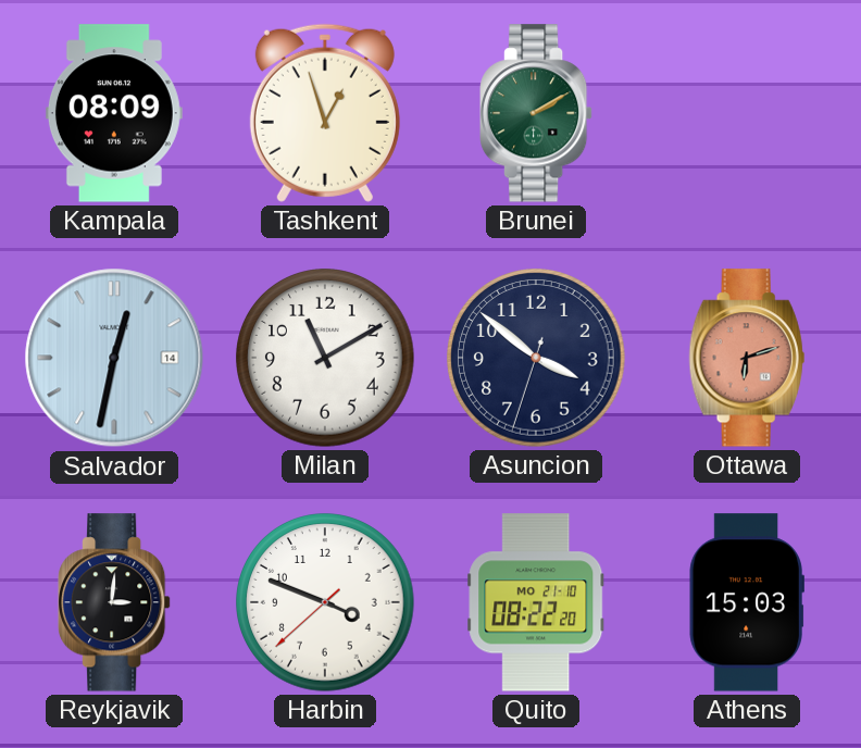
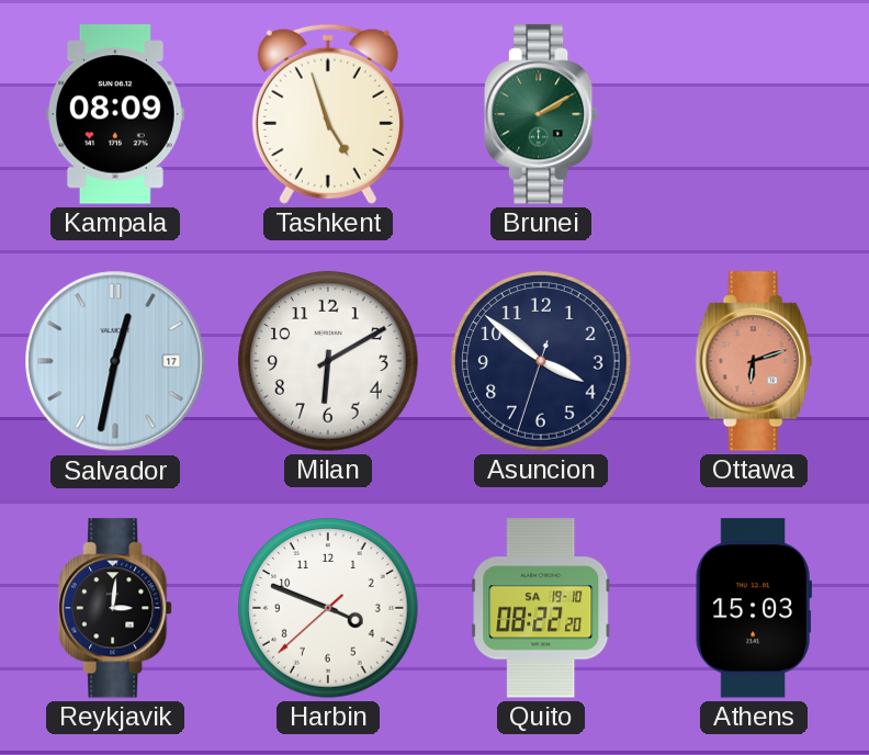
Tashkent: 12:57 -> 4:57
Salvador date: 14 -> 17
Milan: 11:10 -> 6:10
Quito date: MO 21-10 -> SA 19-10
